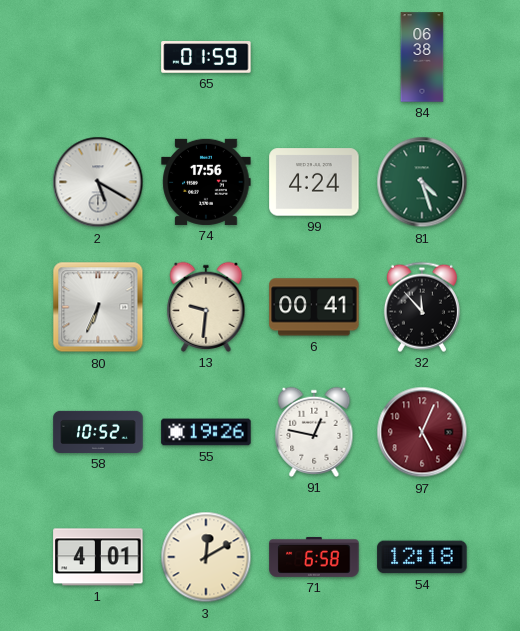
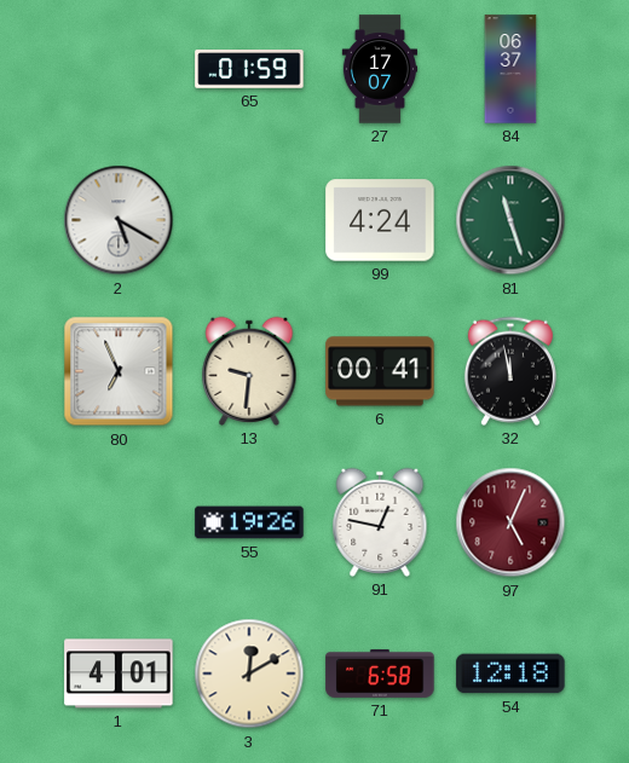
27: none -> 17:07
84: 06:38 -> 06:37
74: 17:56 -> none
81: 4:27 -> 11:27
80: 6:34 -> 6:56
32: 11:53 -> 11:58
58: 10:52 -> none
